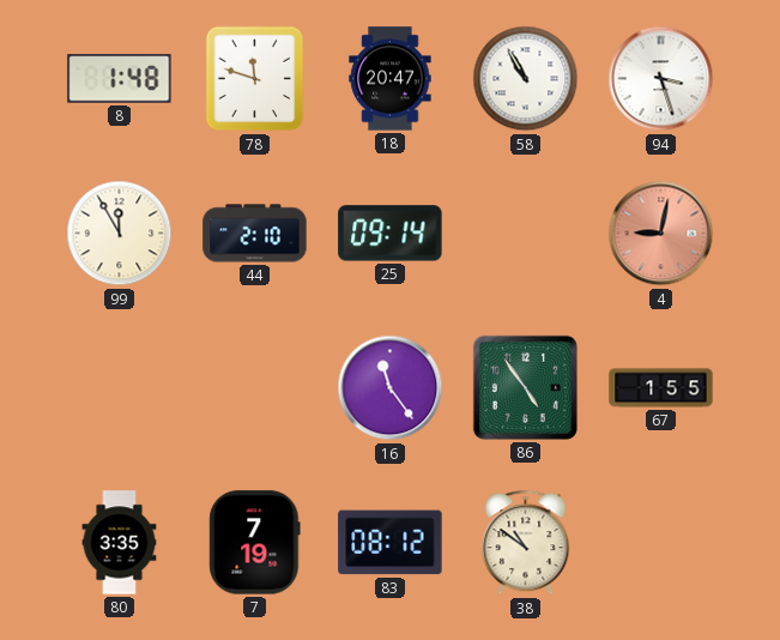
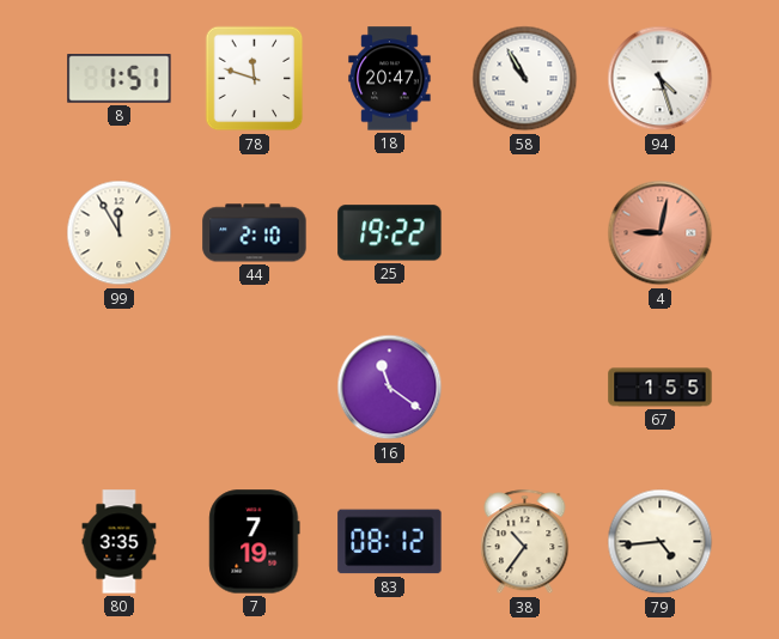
8: 1:48 -> 1:51
94: 3:27 -> 4:27
25: 09:14 -> 19:22
16: 11:24 -> 11:21
86: 4:54 -> none
38: 10:51 -> 10:36
79: none -> 4:44
